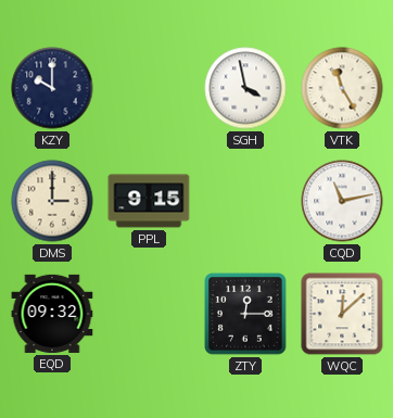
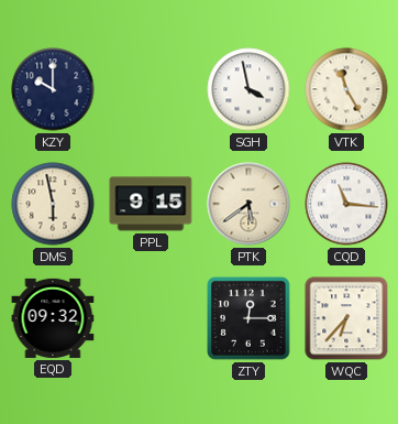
DMS: 3:00 -> 5:58
PTK: none -> 5:39
CQD: 11:13 -> 11:16
WQC: 12:08 -> 6:37
